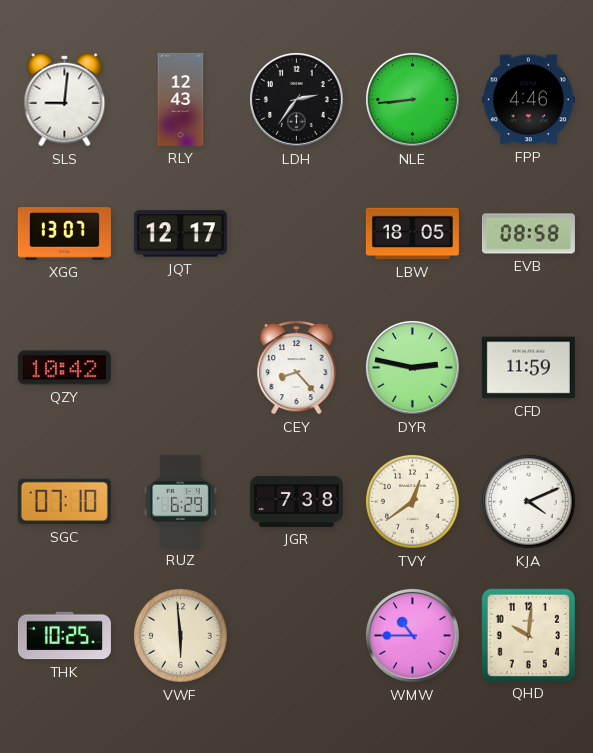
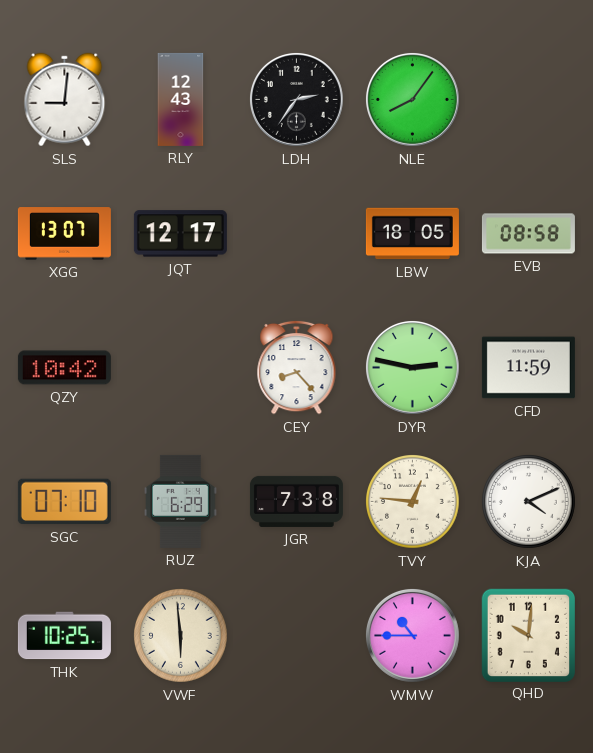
NLE: 8:44 -> 8:06
FPP: 4:46 -> none
TVY: 12:39 -> 12:46
